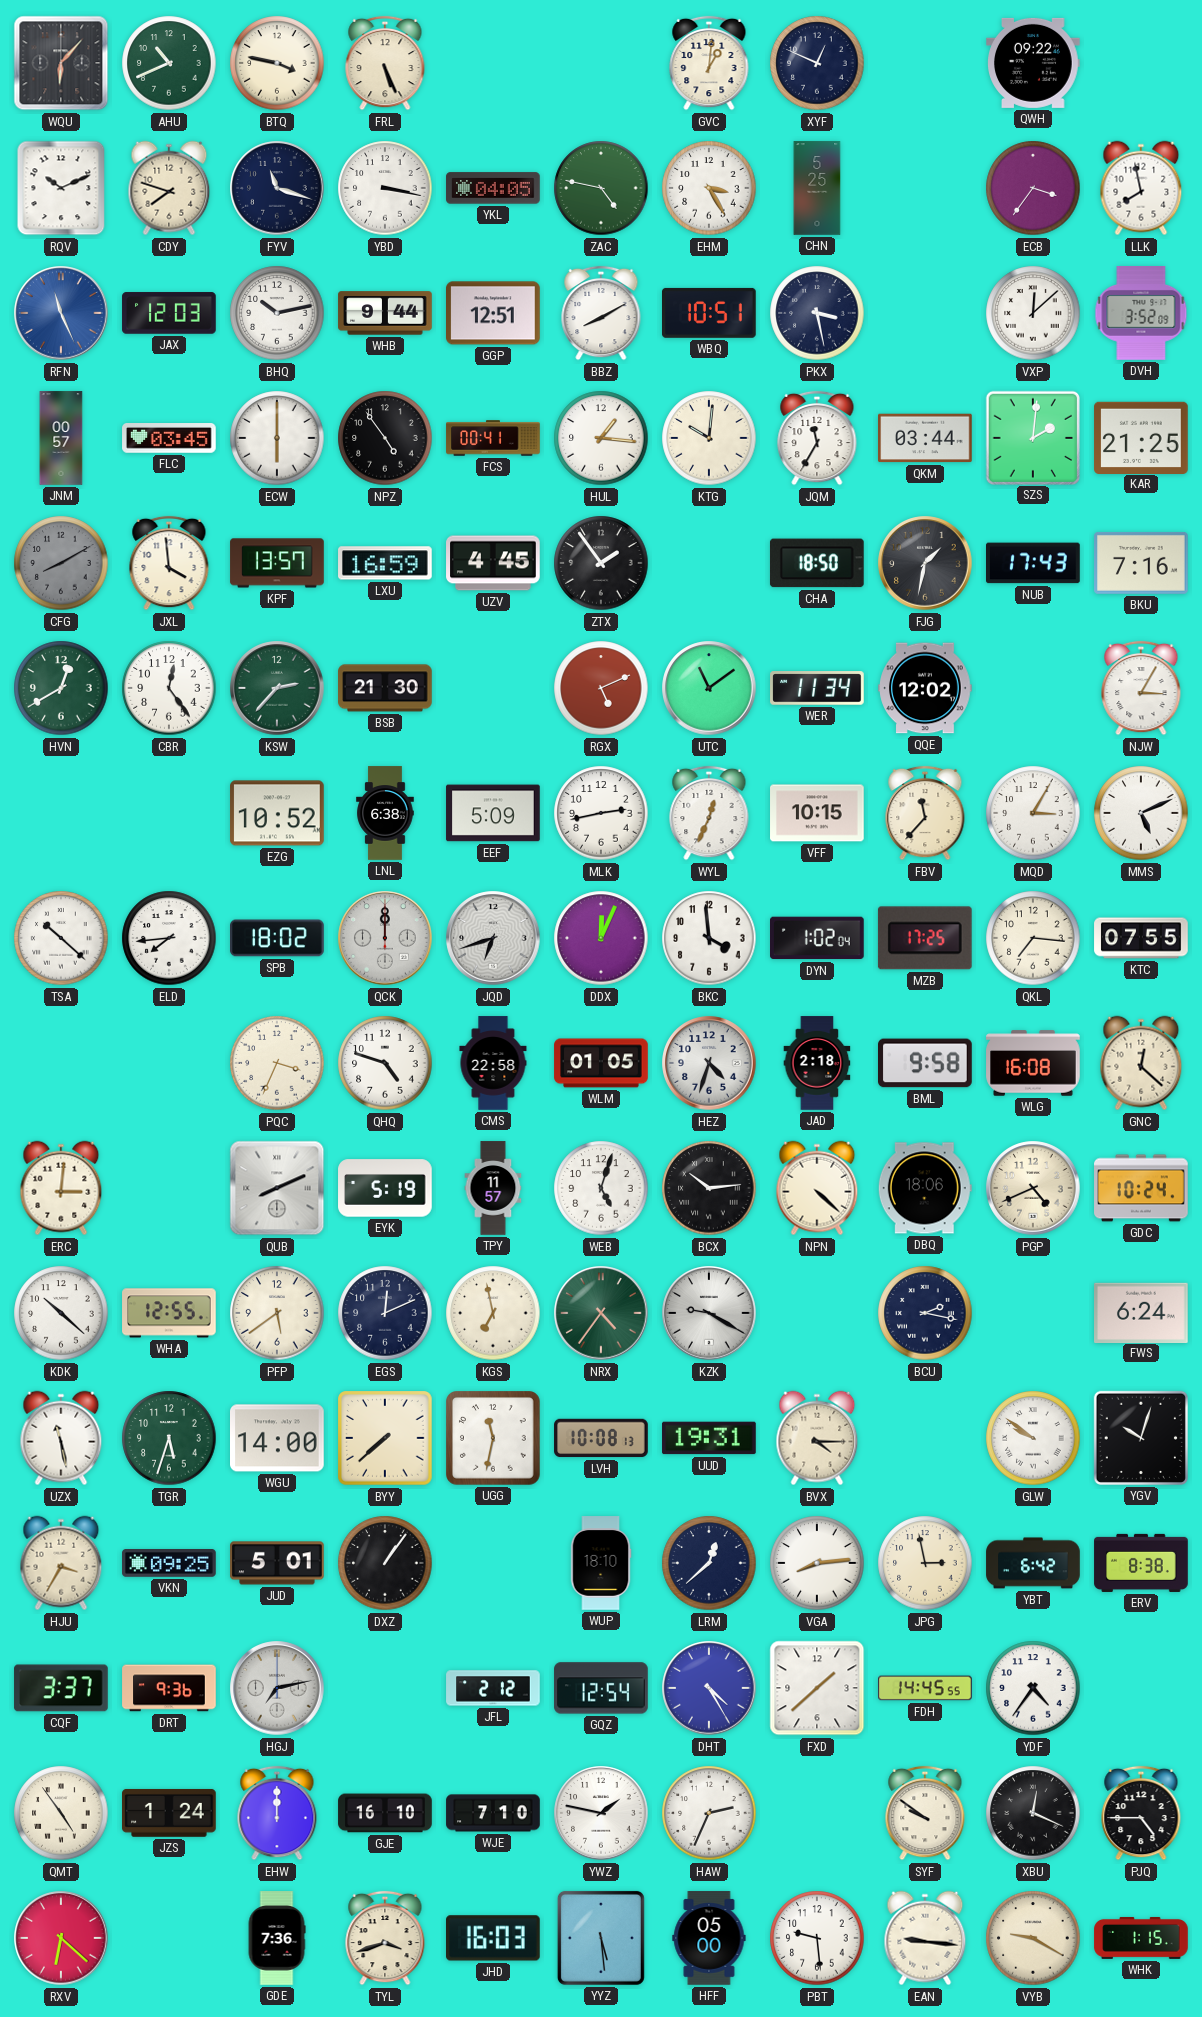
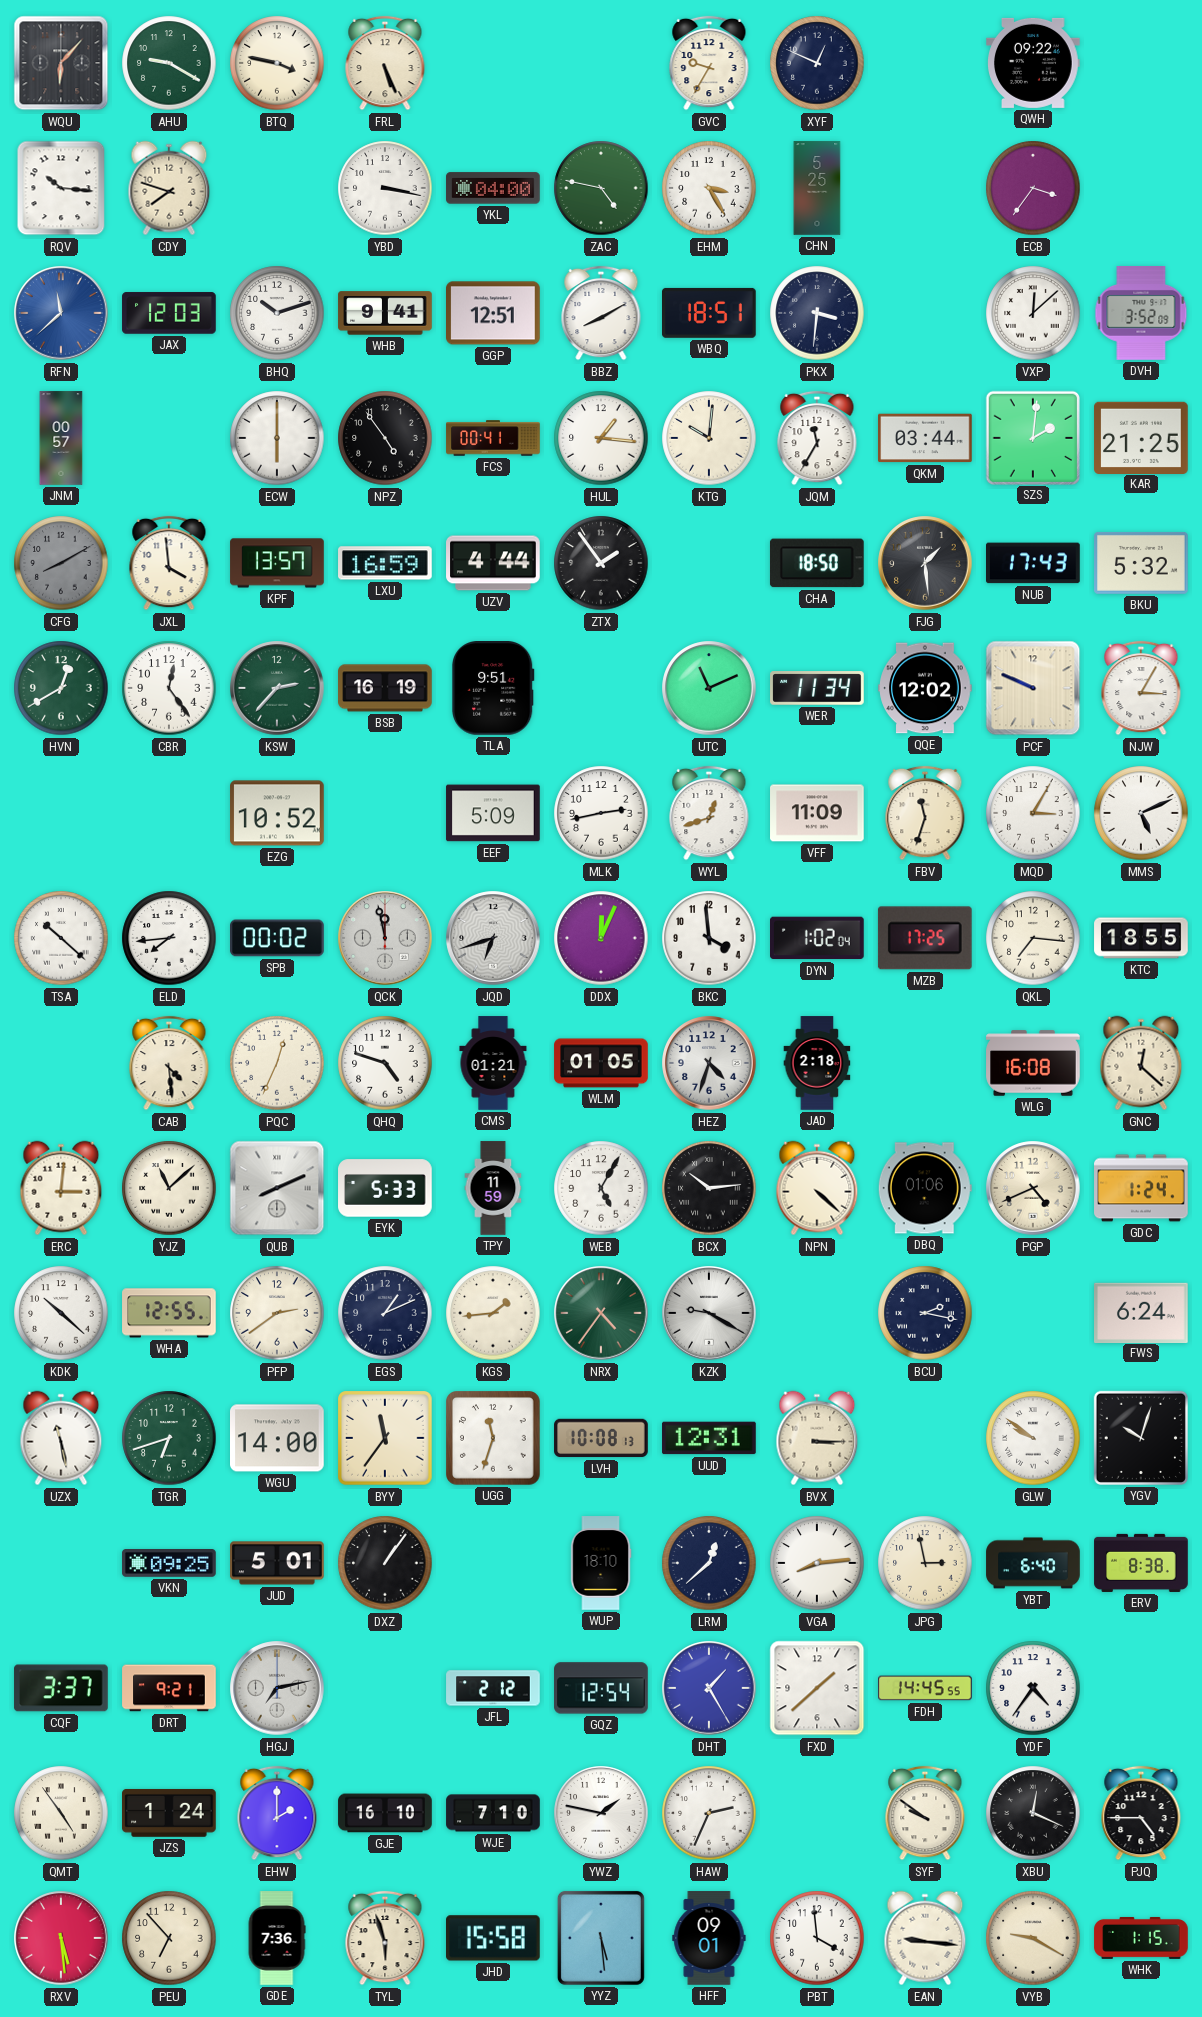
AHU: 10:41 -> 9:20
GVC: 1:01 -> 9:35
RQV: 10:11 -> 10:16
FYV: 11:18 -> none
YKL: 04:05 -> 04:00
LLK: 7:58 -> none
RFN: 11:26 -> 11:38
BHQ: 10:13 -> 10:12
WHB: 9:44 -> 9:41
WBQ: 10:51 -> 18:51
PKX: 3:28 -> 3:31
FLC: 03:45 -> none
UZV: 4:45 -> 4:44
FJG: 1:32 -> 1:29
BKU: 7:16 -> 5:32
BSB: 21:30 -> 16:19
TLA: none -> 9:51
RGX: 5:11 -> none
UTC: 11:09 -> 11:11
PCF: none -> 9:49
LNL: 6:38 -> none
WYL: 12:34 -> 12:42
VFF: 10:15 -> 11:09
FBV: 11:37 -> 11:33
SPB: 18:02 -> 00:02
QCK: 12:00 -> 11:58
KTC: 07:55 -> 18:55
CAB: none -> 4:29
PQC: 3:34 -> 12:34
CMS: 22:58 -> 01:21
BML: 9:58 -> none
YJZ: none -> 11:08
EYK: 5:19 -> 5:33
TPY: 11:57 -> 11:59
WEB: 5:03 -> 5:05
DBQ: 18:06 -> 01:06
GDC: 10:24 -> 1:24
PFP: 5:39 -> 2:39
EGS: 12:11 -> 1:11
KGS: 6:58 -> 1:44
TGR: 5:33 -> 6:42
BYY: 7:38 -> 11:36
UGG: 11:32 -> 11:33
UUD: 19:31 -> 12:31
BVX: 4:15 -> 3:15
HJU: 3:35 -> none
YBT: 6:42 -> 6:40
DRT: 9:36 -> 9:21
DHT: 4:25 -> 1:25
EHW: 12:00 -> 2:00
RXV: 6:22 -> 5:29
PEU: none -> 6:53
TYL: 3:42 -> 5:57
JHD: 16:03 -> 15:58
HFF: 05:00 -> 09:01
PBT: 9:29 -> 3:59
